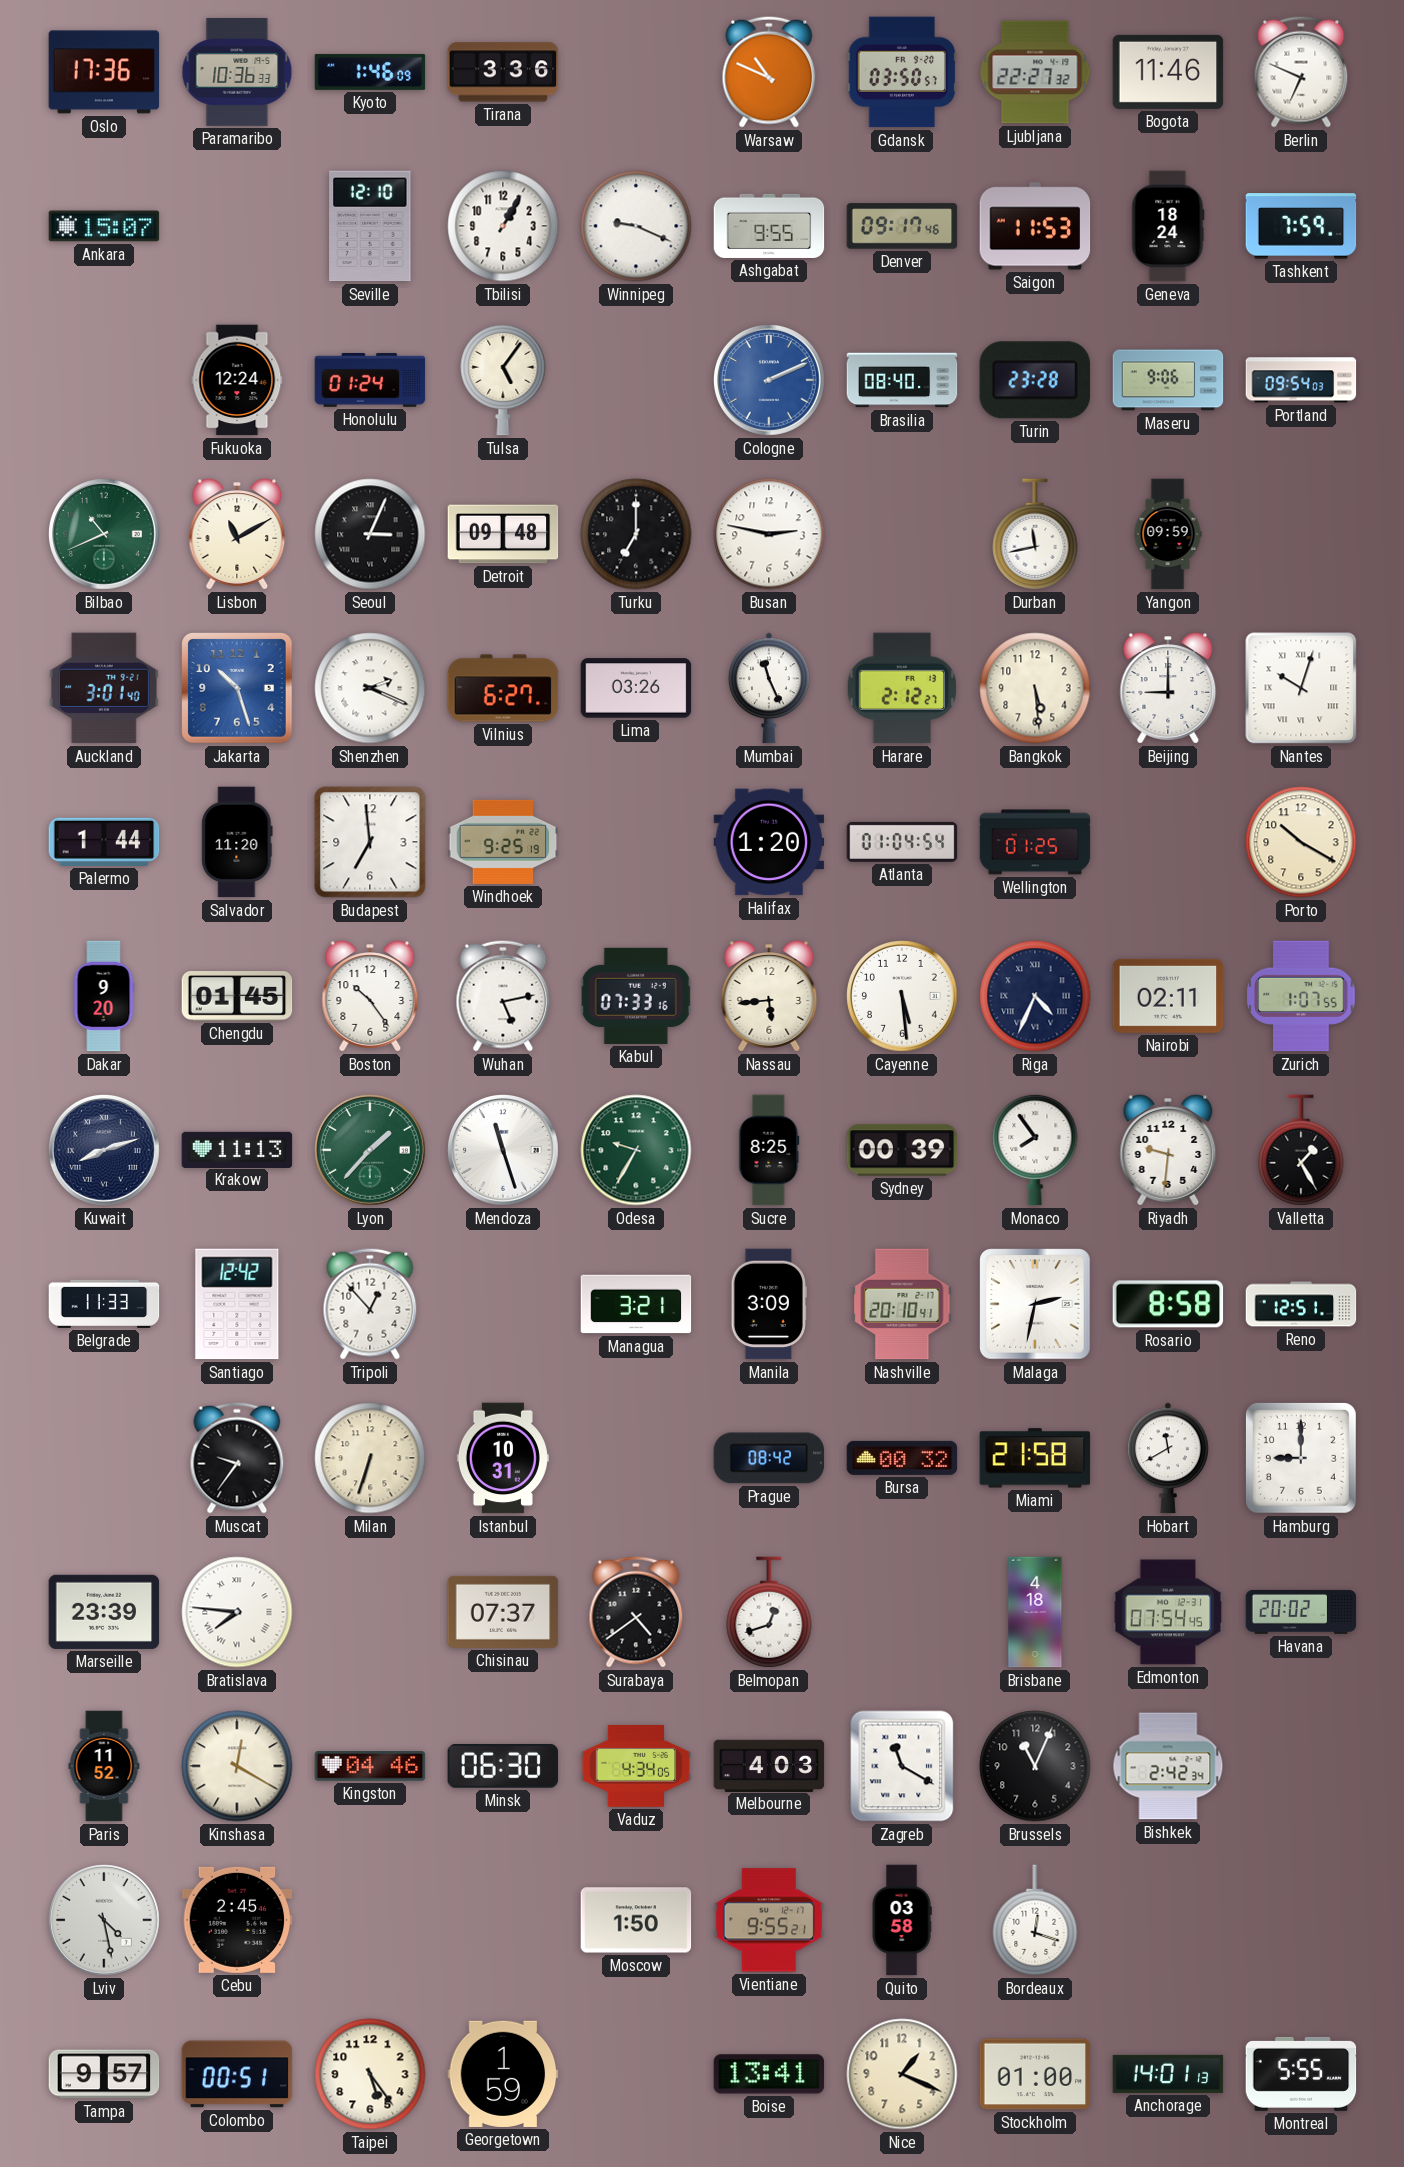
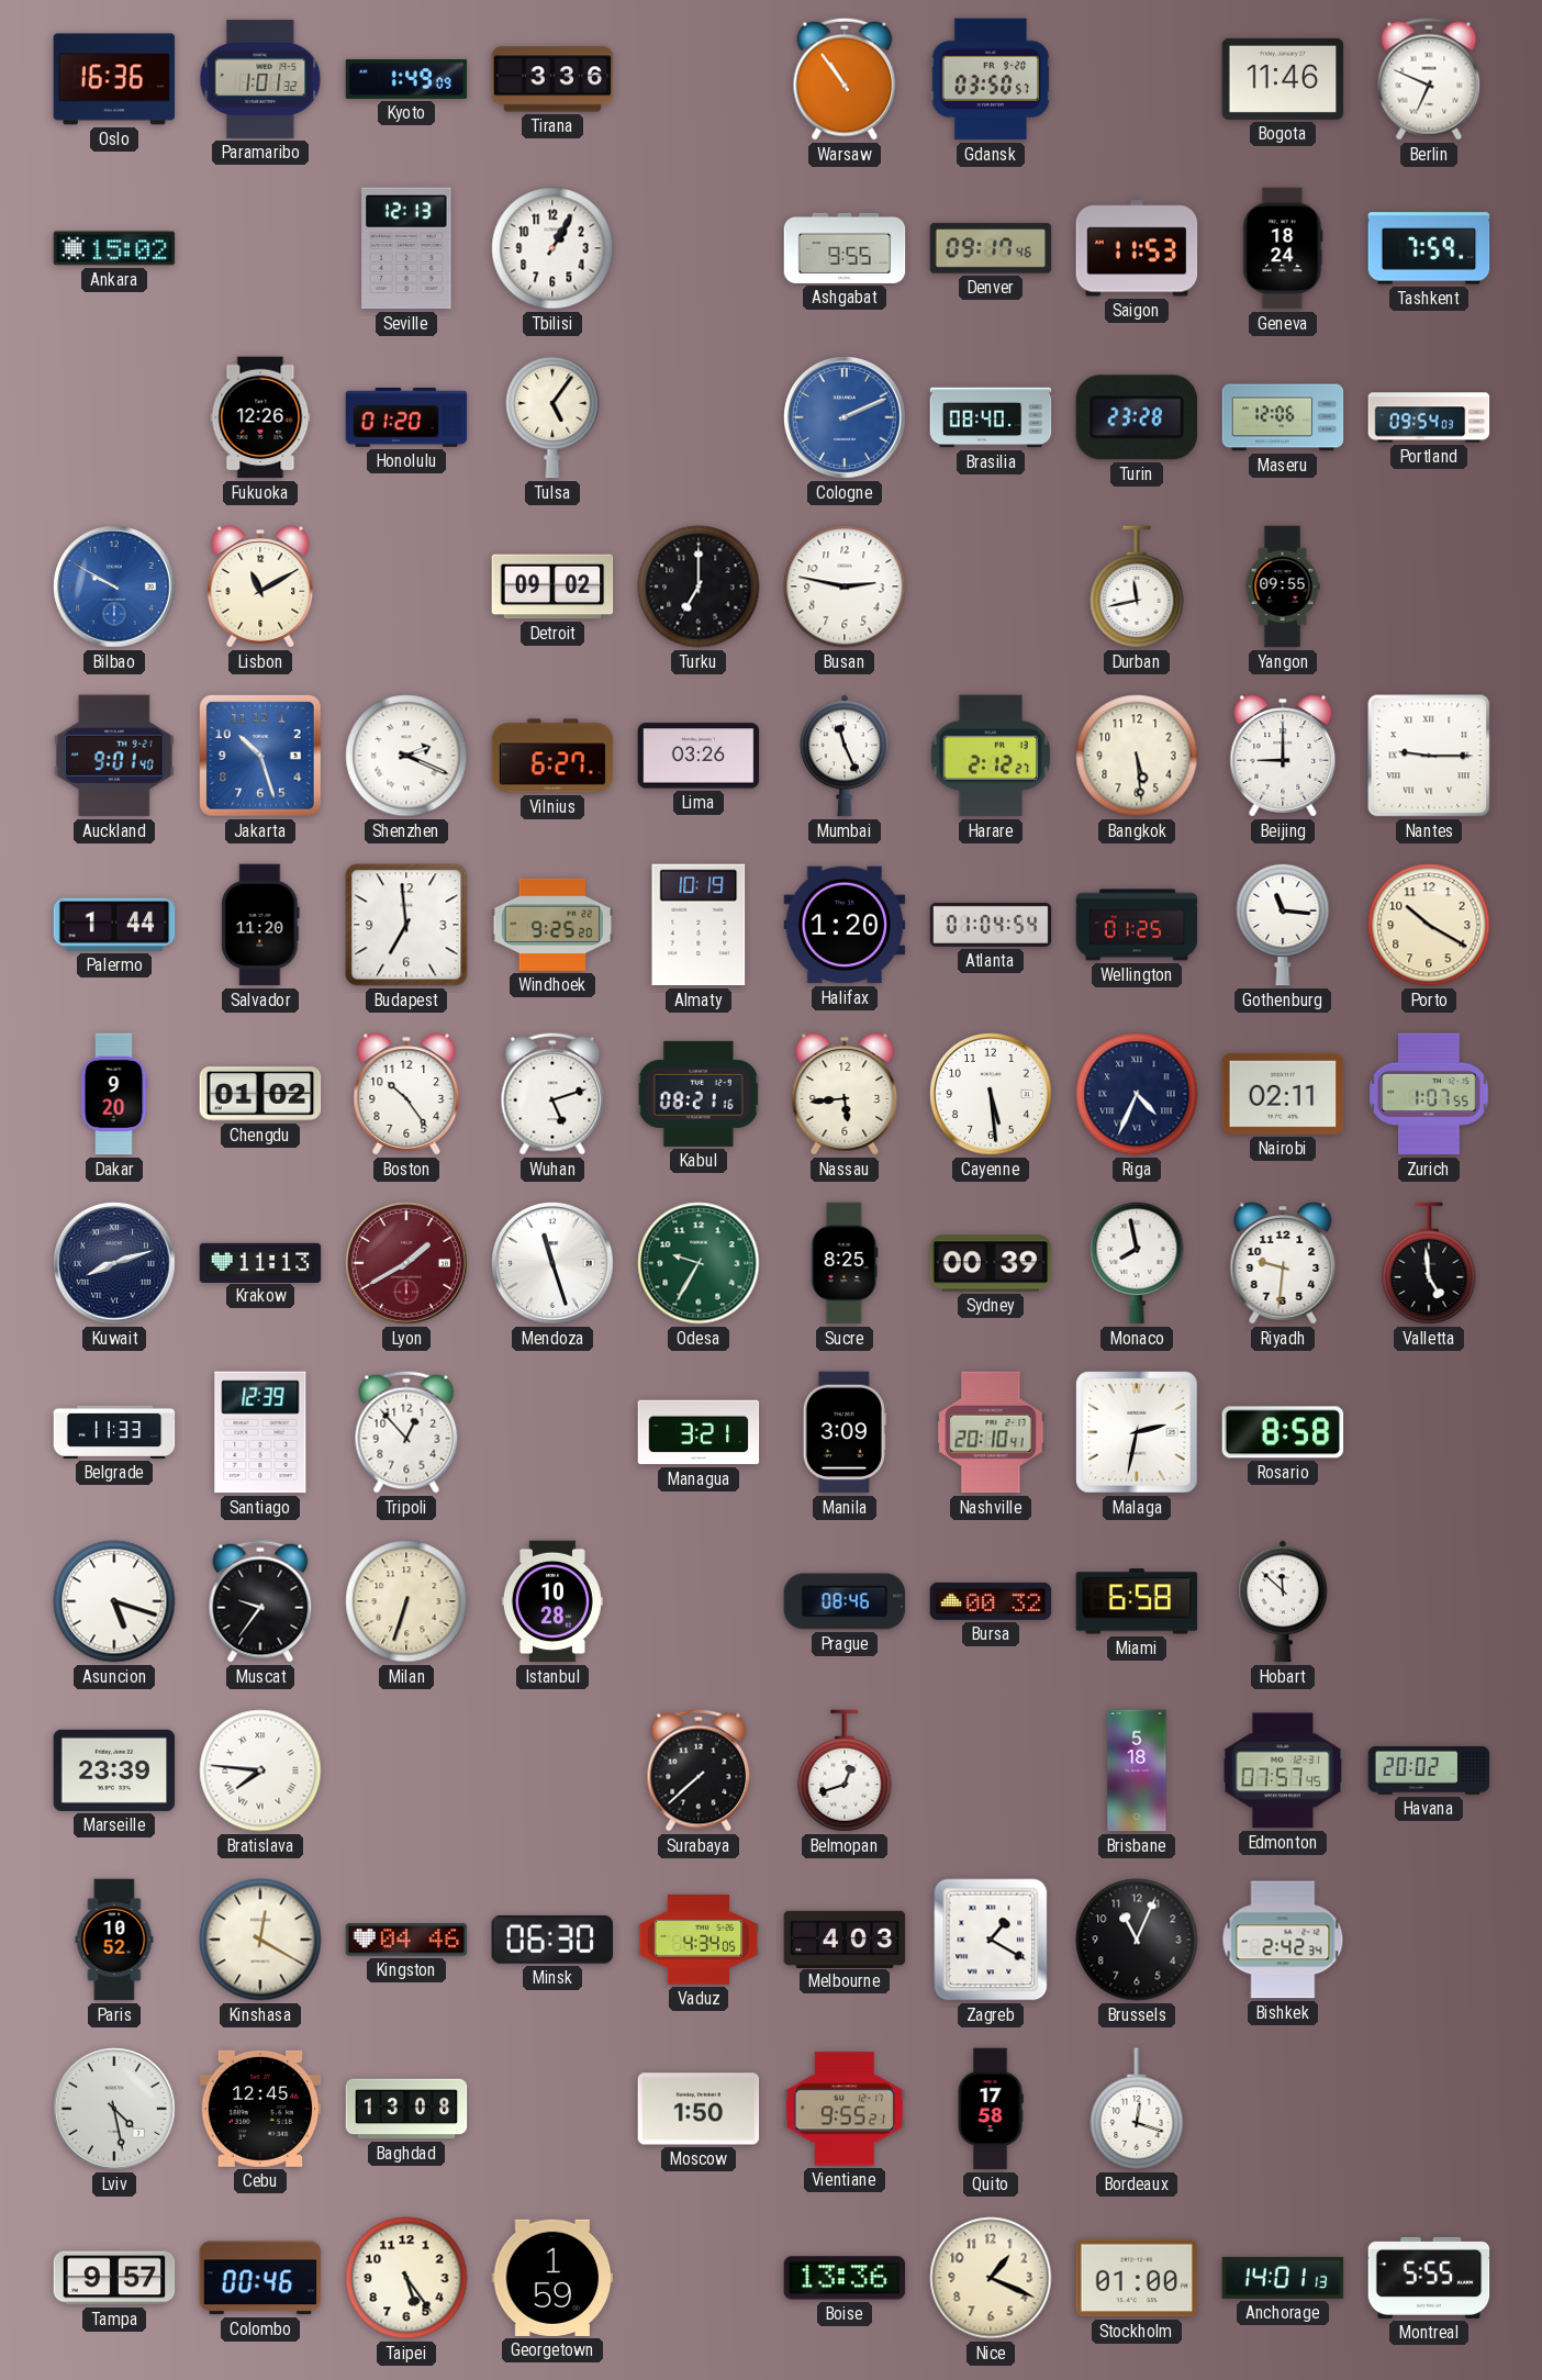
Oslo: 17:36 -> 16:36
Paramaribo: 10:36 -> 1:01
Kyoto: 1:46 -> 1:49
Warsaw: 10:49 -> 10:54
Ljubljana: 22:27 -> none
Ankara: 15:07 -> 15:02
Seville: 12:10 -> 12:13
Winnipeg: 9:19 -> none
Fukuoka: 12:24 -> 12:26
Honolulu: 01:24 -> 01:20
Maseru: 9:06 -> 12:06
Bilbao: 10:41 -> 9:50
Bilbao dial: green -> blue
Seoul: 3:04 -> none
Detroit: 09:48 -> 09:02
Yangon: 09:59 -> 09:55
Auckland: 3:01 -> 9:01
Nantes: 10:03 -> 9:15
Windhoek: 9:25:19 -> 9:25:20
Almaty: none -> 10:19
Gothenburg: none -> 11:16
Chengdu: 01:45 -> 01:02
Wuhan: 5:13 -> 5:12
Kabul: 07:33 -> 08:21
Lyon: 1:37 -> 1:40
Lyon dial: green -> burgundy
Monaco: 7:54 -> 7:58
Valletta: 1:25 -> 4:59
Santiago: 12:42 -> 12:39
Reno: 12:51 -> none
Asuncion: none -> 5:18
Istanbul: 10:31 -> 10:28
Prague: 08:42 -> 08:46
Miami: 21:58 -> 6:58
Hobart: 11:40 -> 11:52
Hamburg: 9:00 -> none
Chisinau: 07:37 -> none
Surabaya: 4:39 -> 7:38
Brisbane: 4:18 -> 5:18
Edmonton: 07:54 -> 07:57
Paris: 11:52 -> 10:52
Zagreb: 11:20 -> 1:20
Cebu: 2:45 -> 12:45
Baghdad: none -> 13:08
Quito: 03:58 -> 17:58
Colombo: 00:51 -> 00:46
Boise: 13:41 -> 13:36
